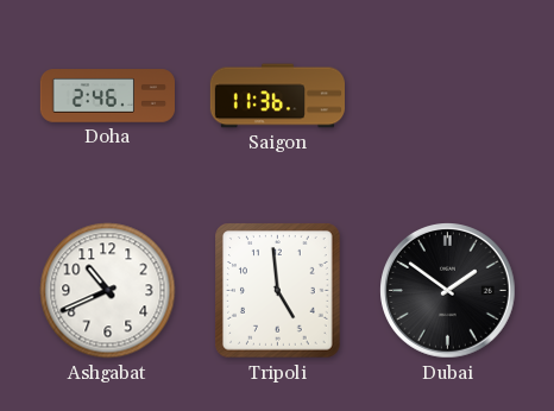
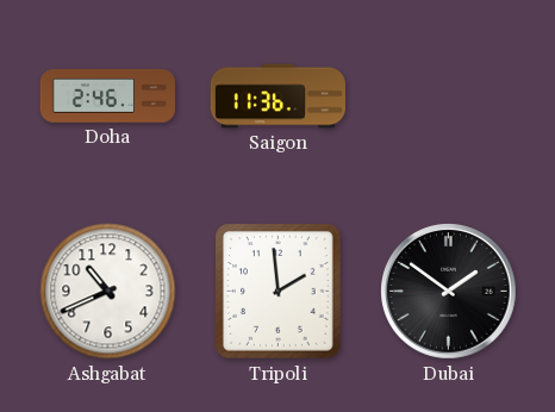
Tripoli: 4:59 -> 1:59
